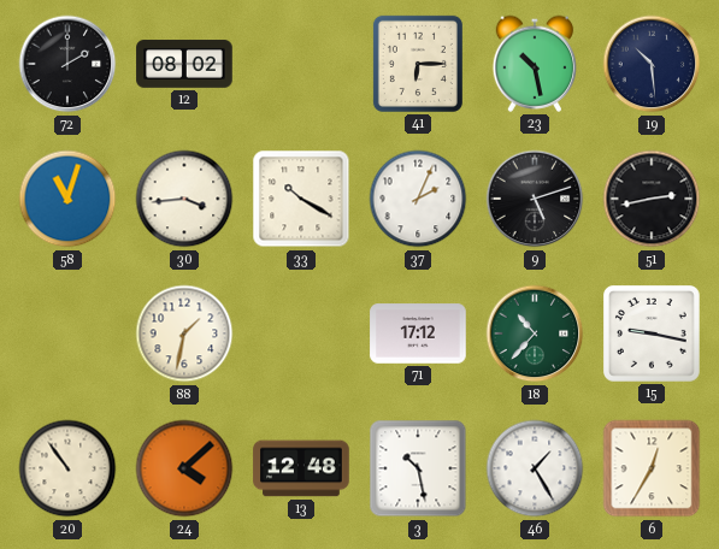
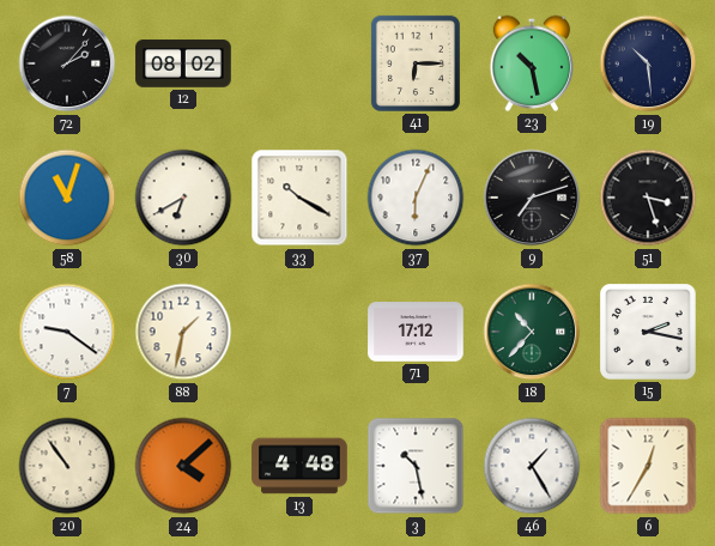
72: 2:00 -> 2:07
30: 3:44 -> 6:40
37: 2:04 -> 6:04
9: 5:12 -> 7:12
51: 2:43 -> 3:27
7: none -> 9:21
15: 9:17 -> 2:17
13: 12:48 -> 4:48
